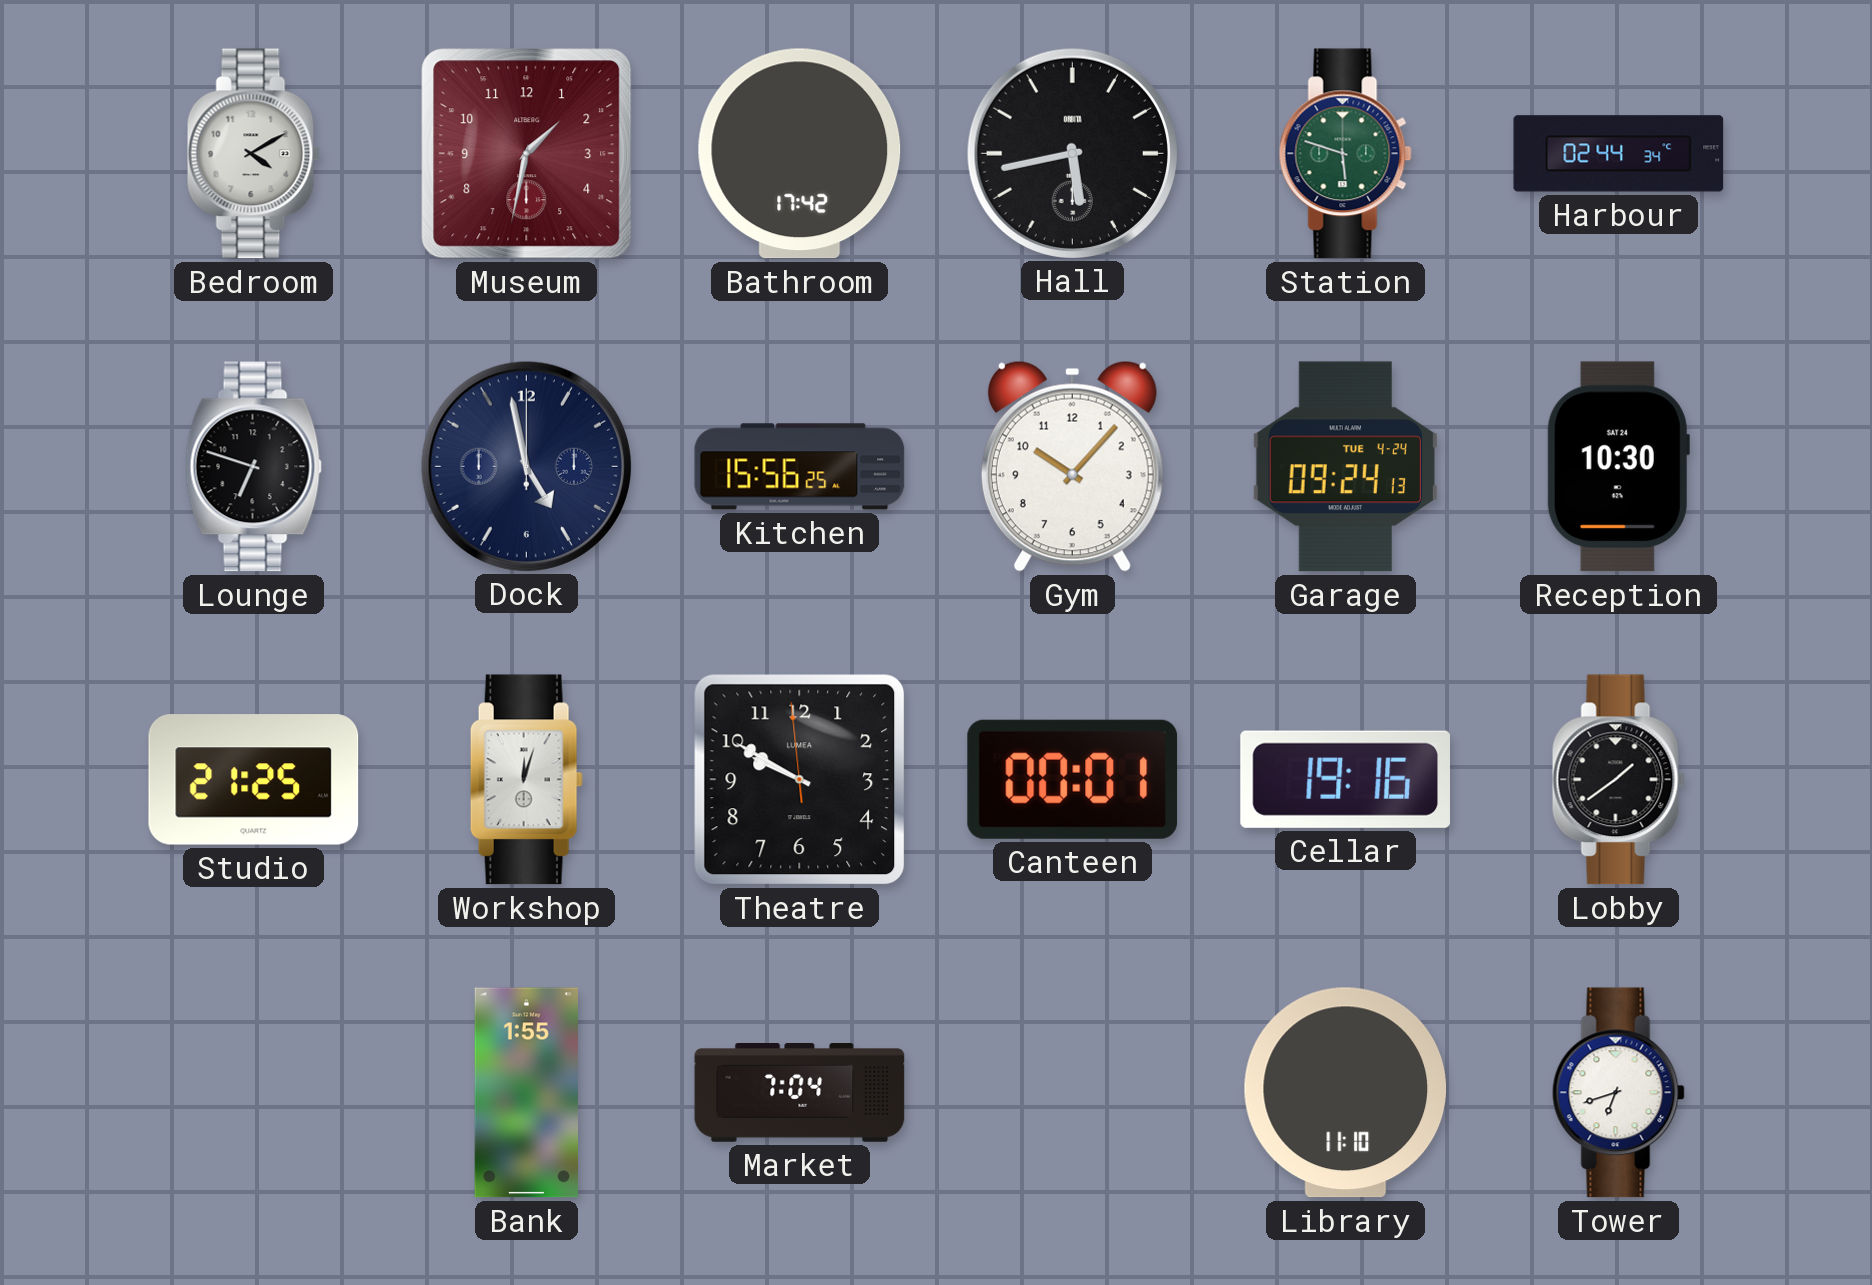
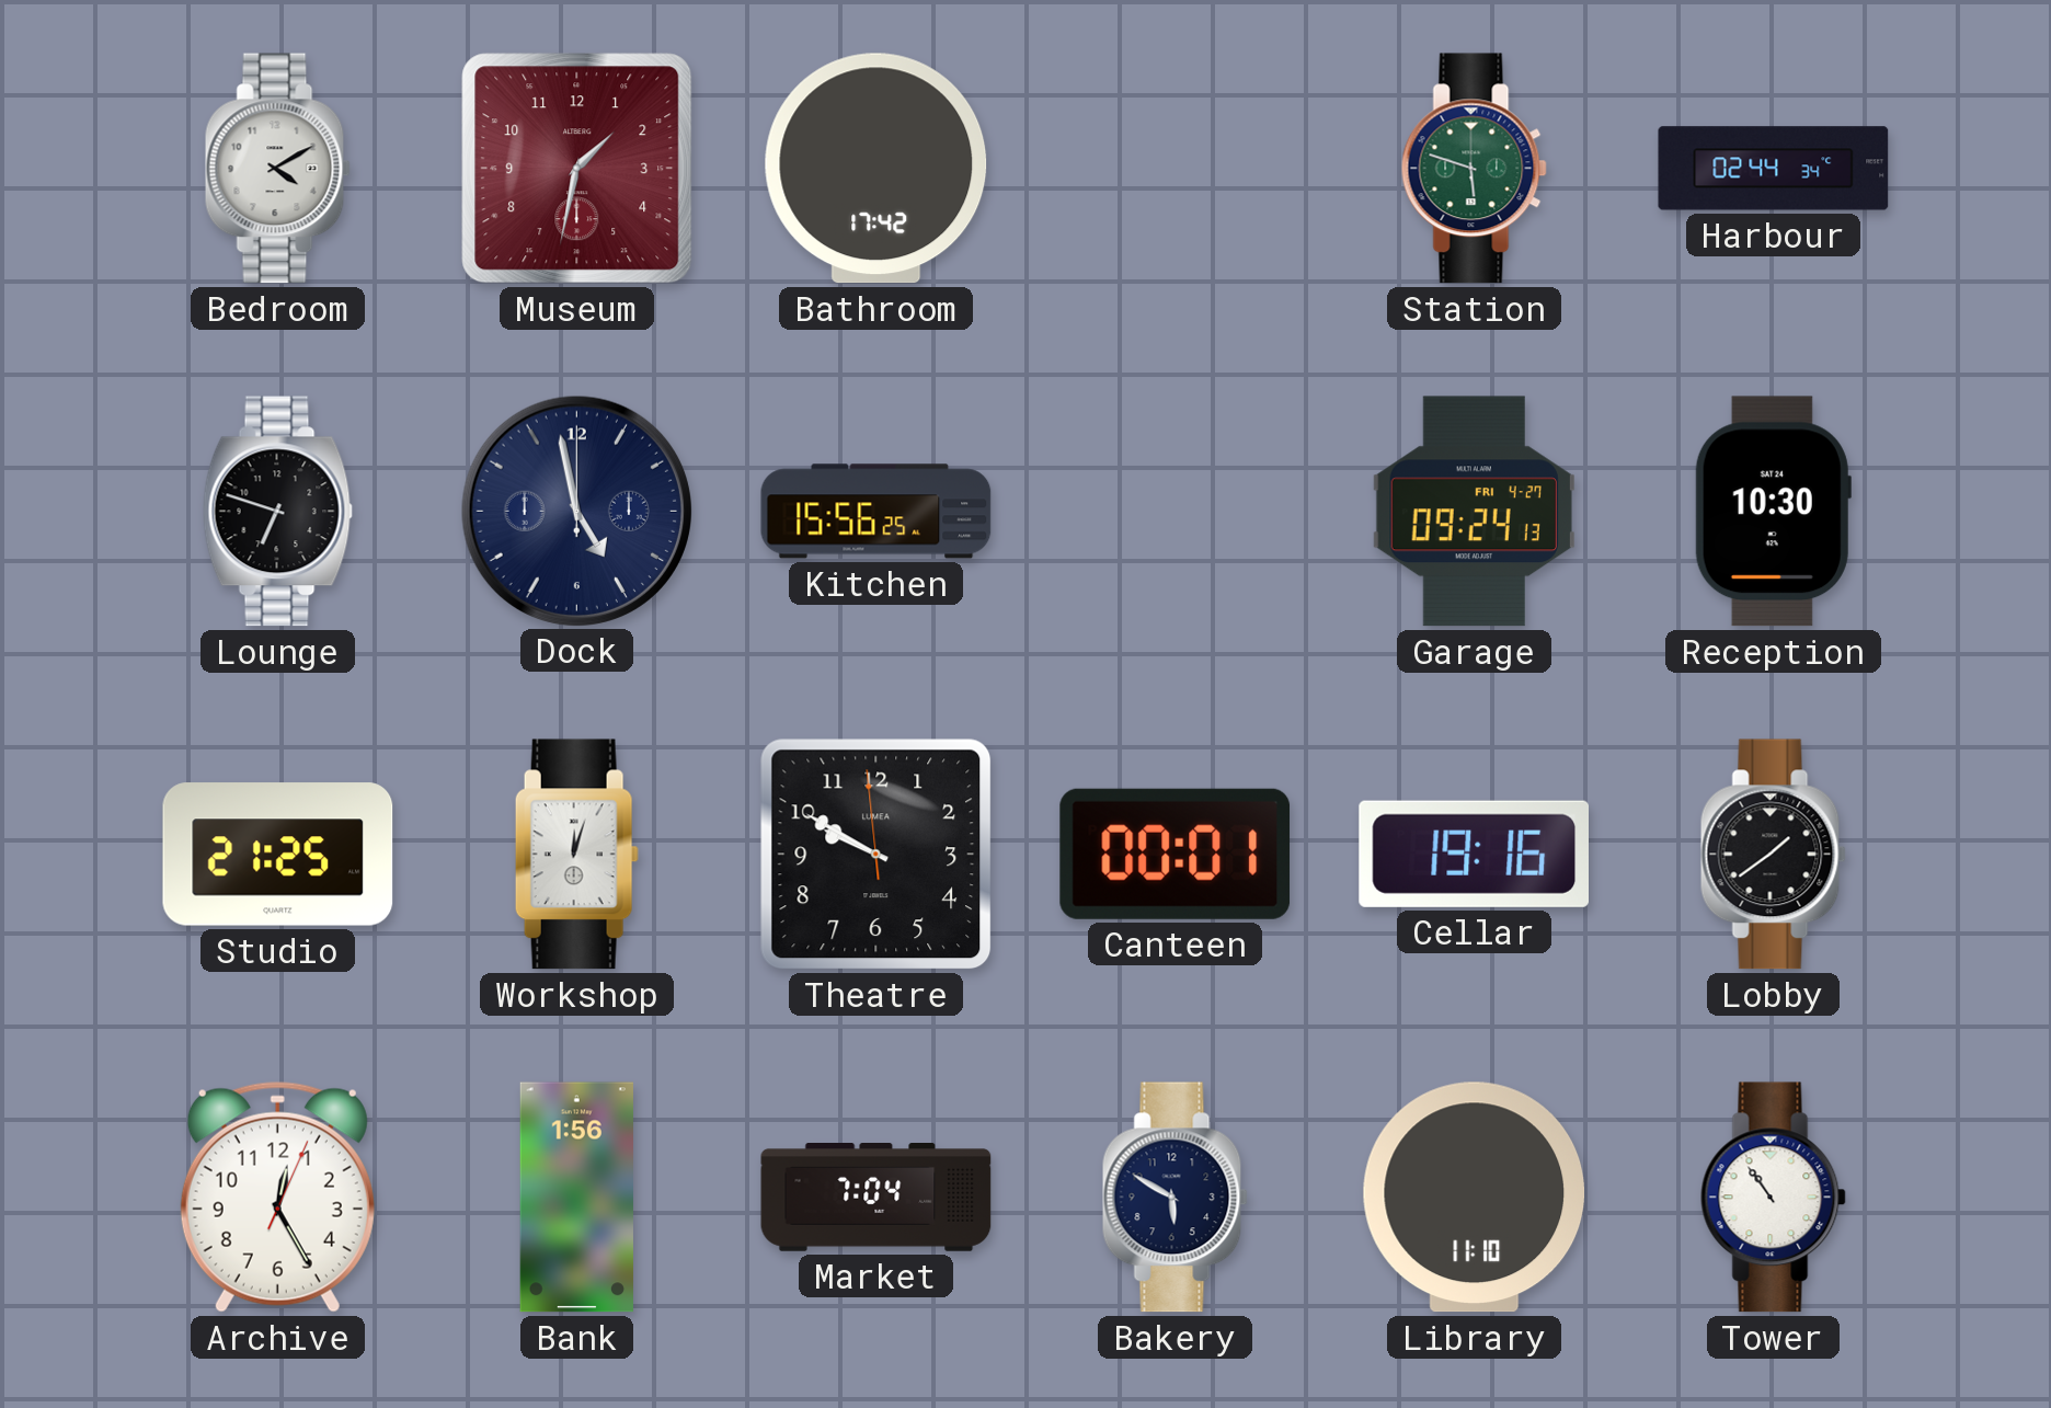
Hall: 5:43 -> none
Gym: 10:07 -> none
Garage date: TUE 4-24 -> FRI 4-27
Archive: none -> 12:25
Bank: 1:55 -> 1:56
Bakery: none -> 5:50
Tower: 6:42 -> 10:54
